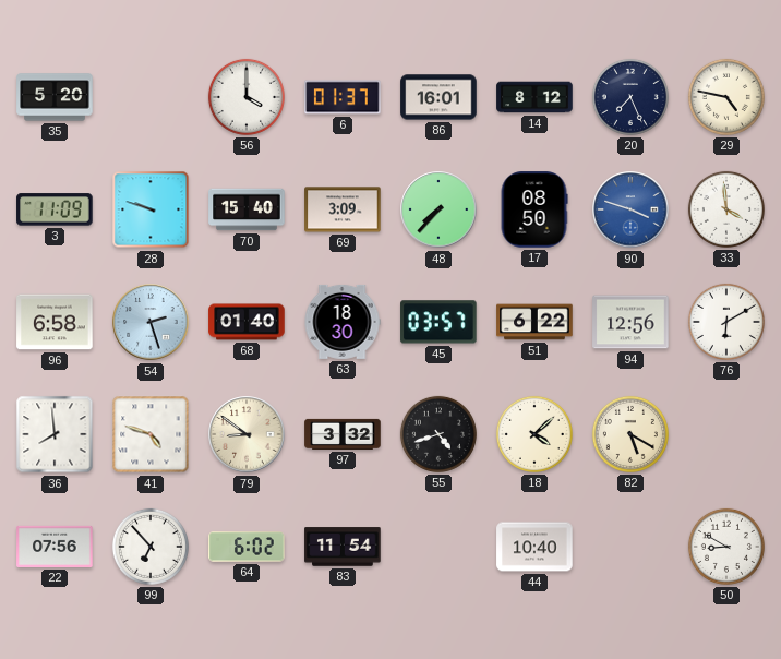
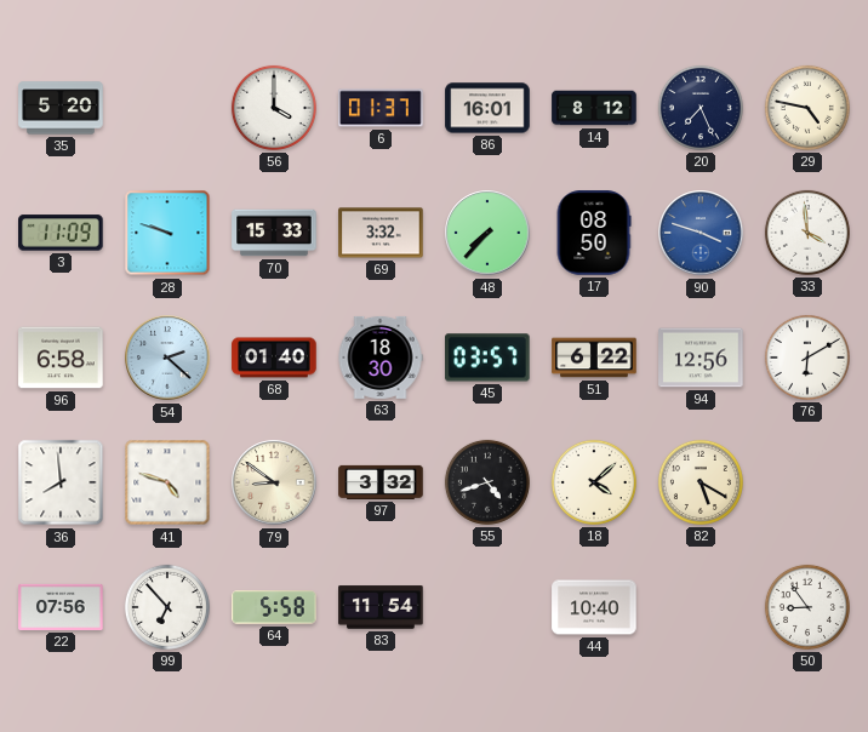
70: 15:40 -> 15:33
69: 3:09 -> 3:32
54: 2:27 -> 2:22
64: 6:02 -> 5:58
50: 8:50 -> 8:54
